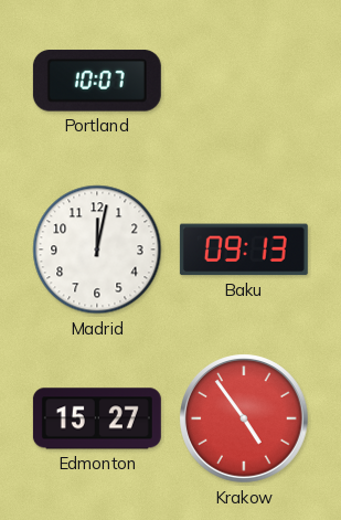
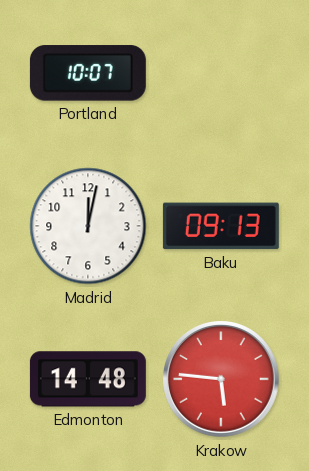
Edmonton: 15:27 -> 14:48
Krakow: 4:54 -> 5:46
